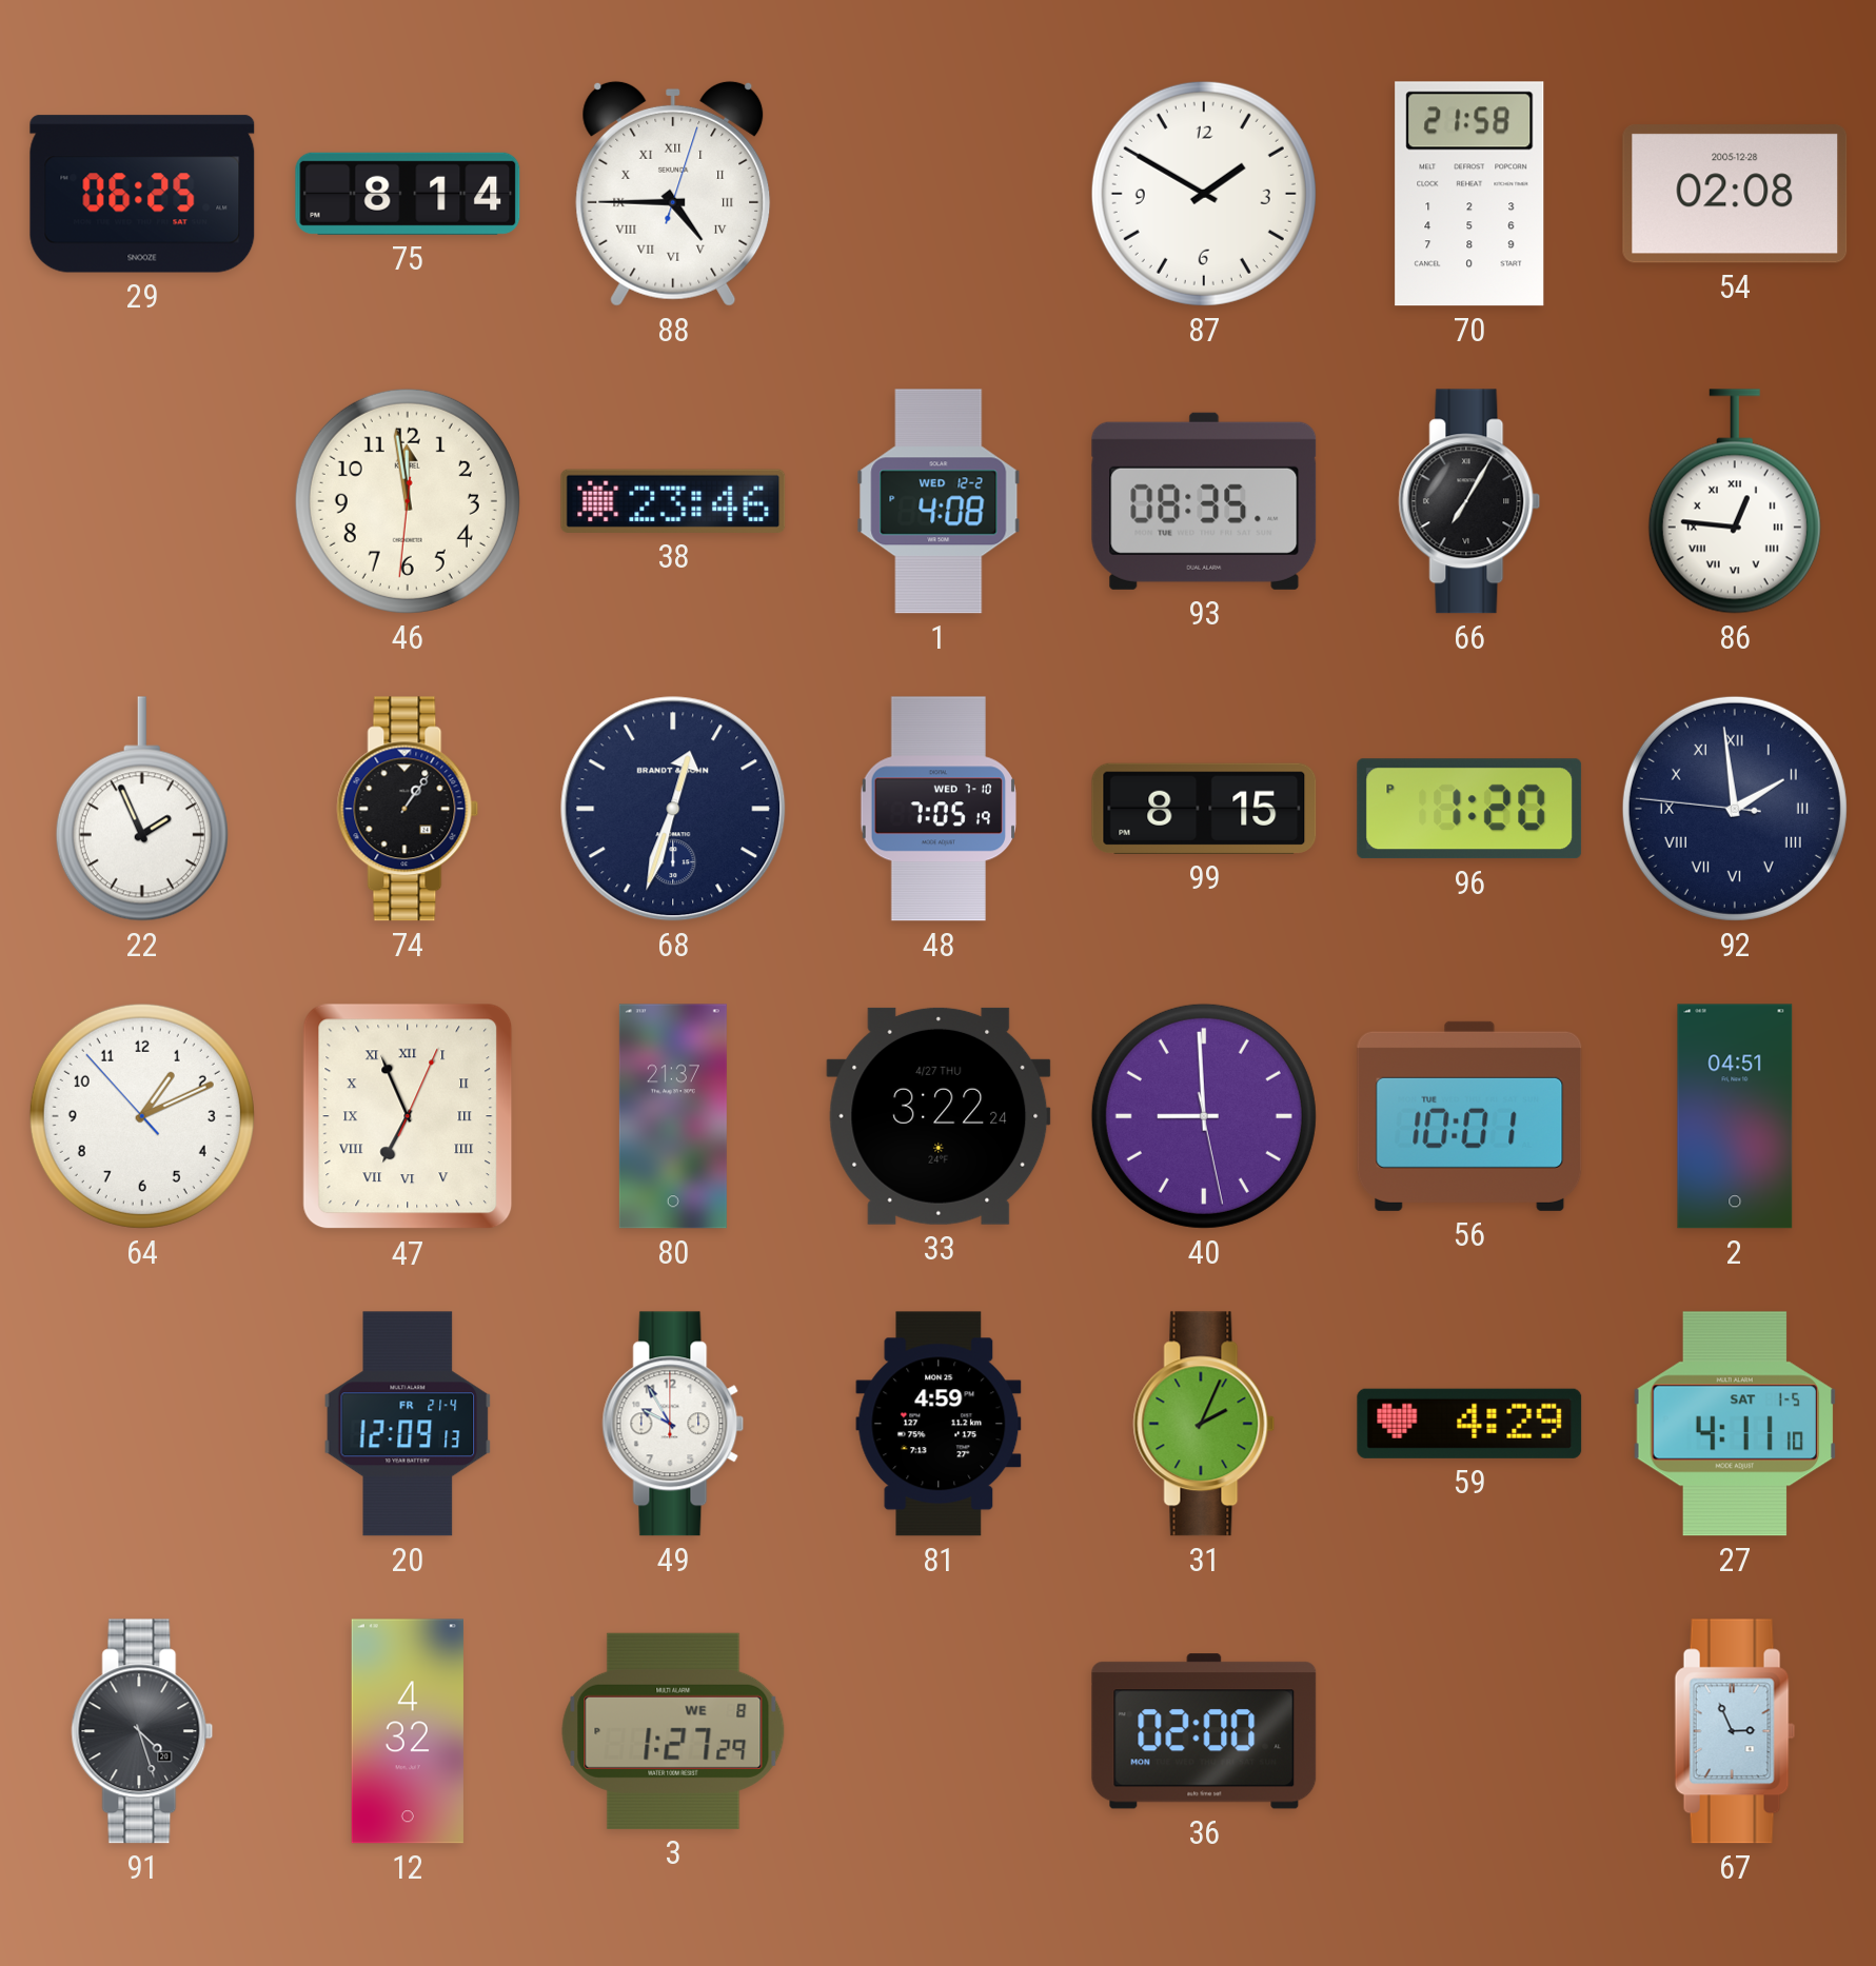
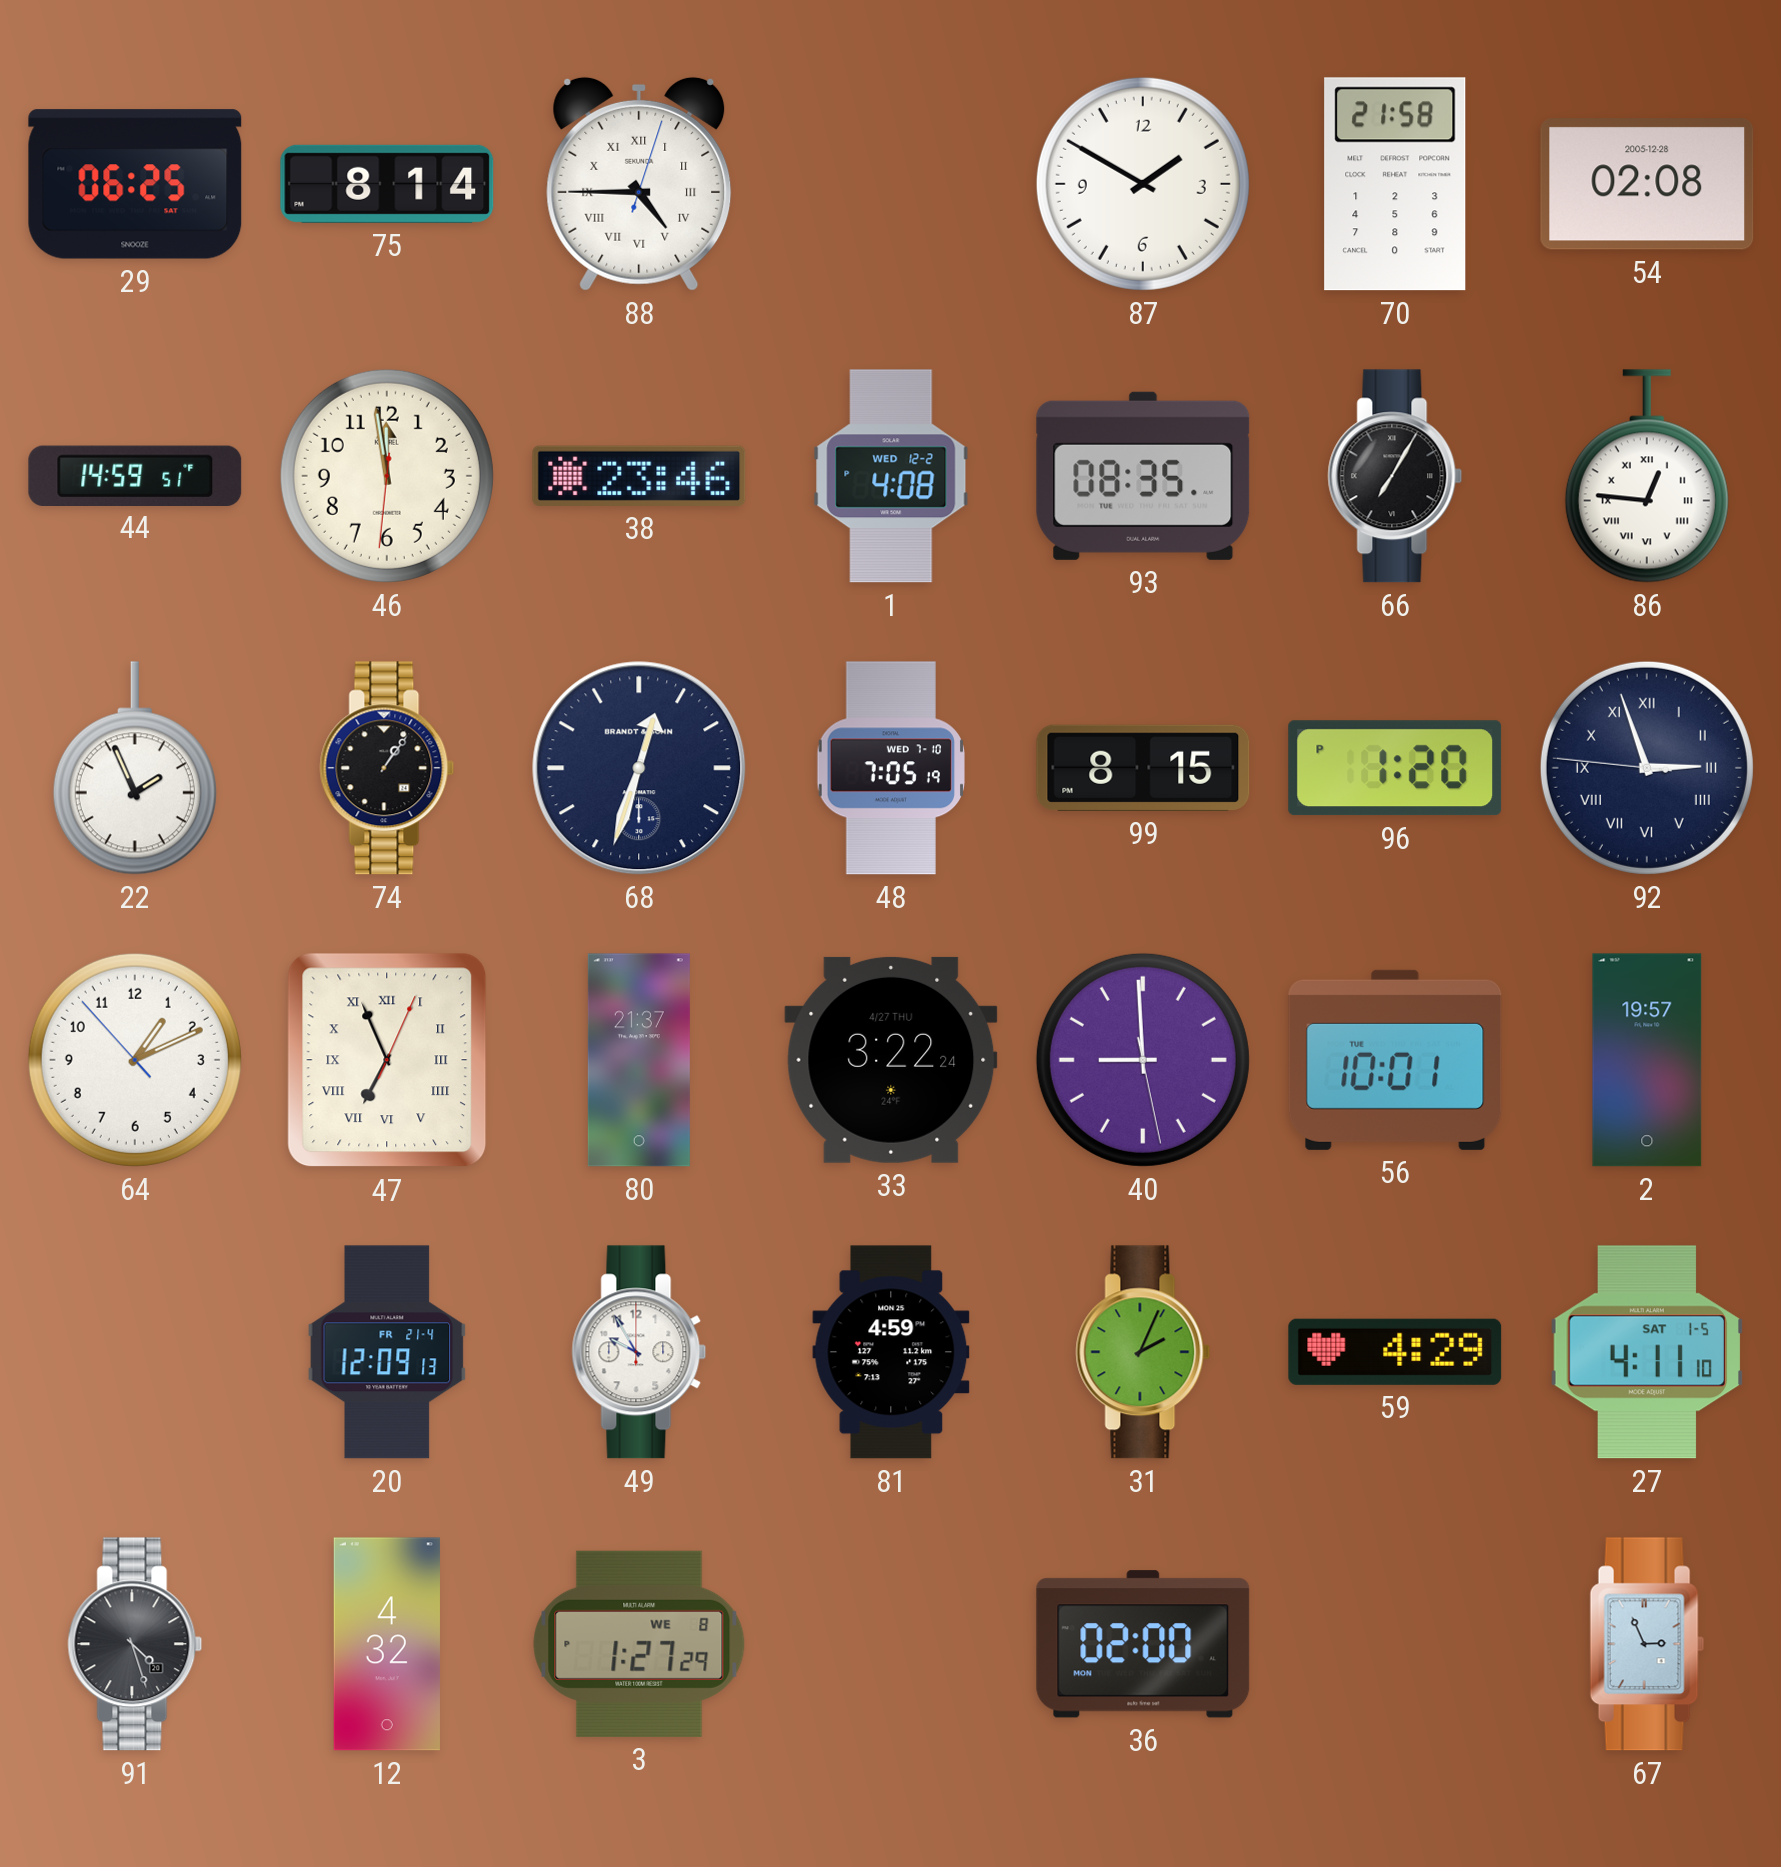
44: none -> 14:59
92: 1:58 -> 2:56
2: 04:51 -> 19:57
